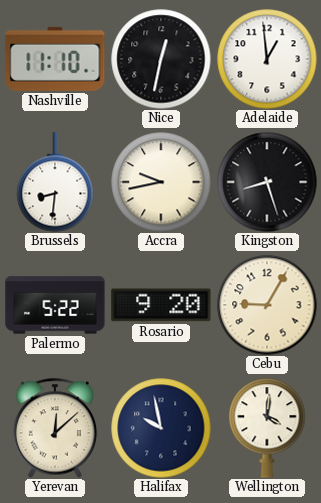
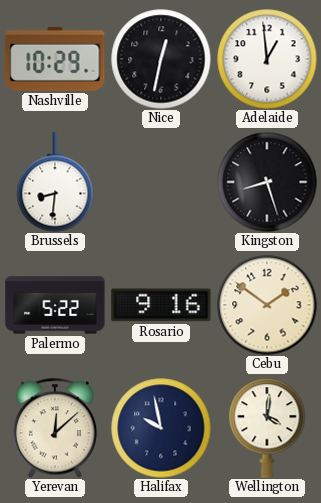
Nashville: 11:10 -> 10:29
Accra: 9:43 -> none
Rosario: 9:20 -> 9:16
Cebu: 9:05 -> 1:51
